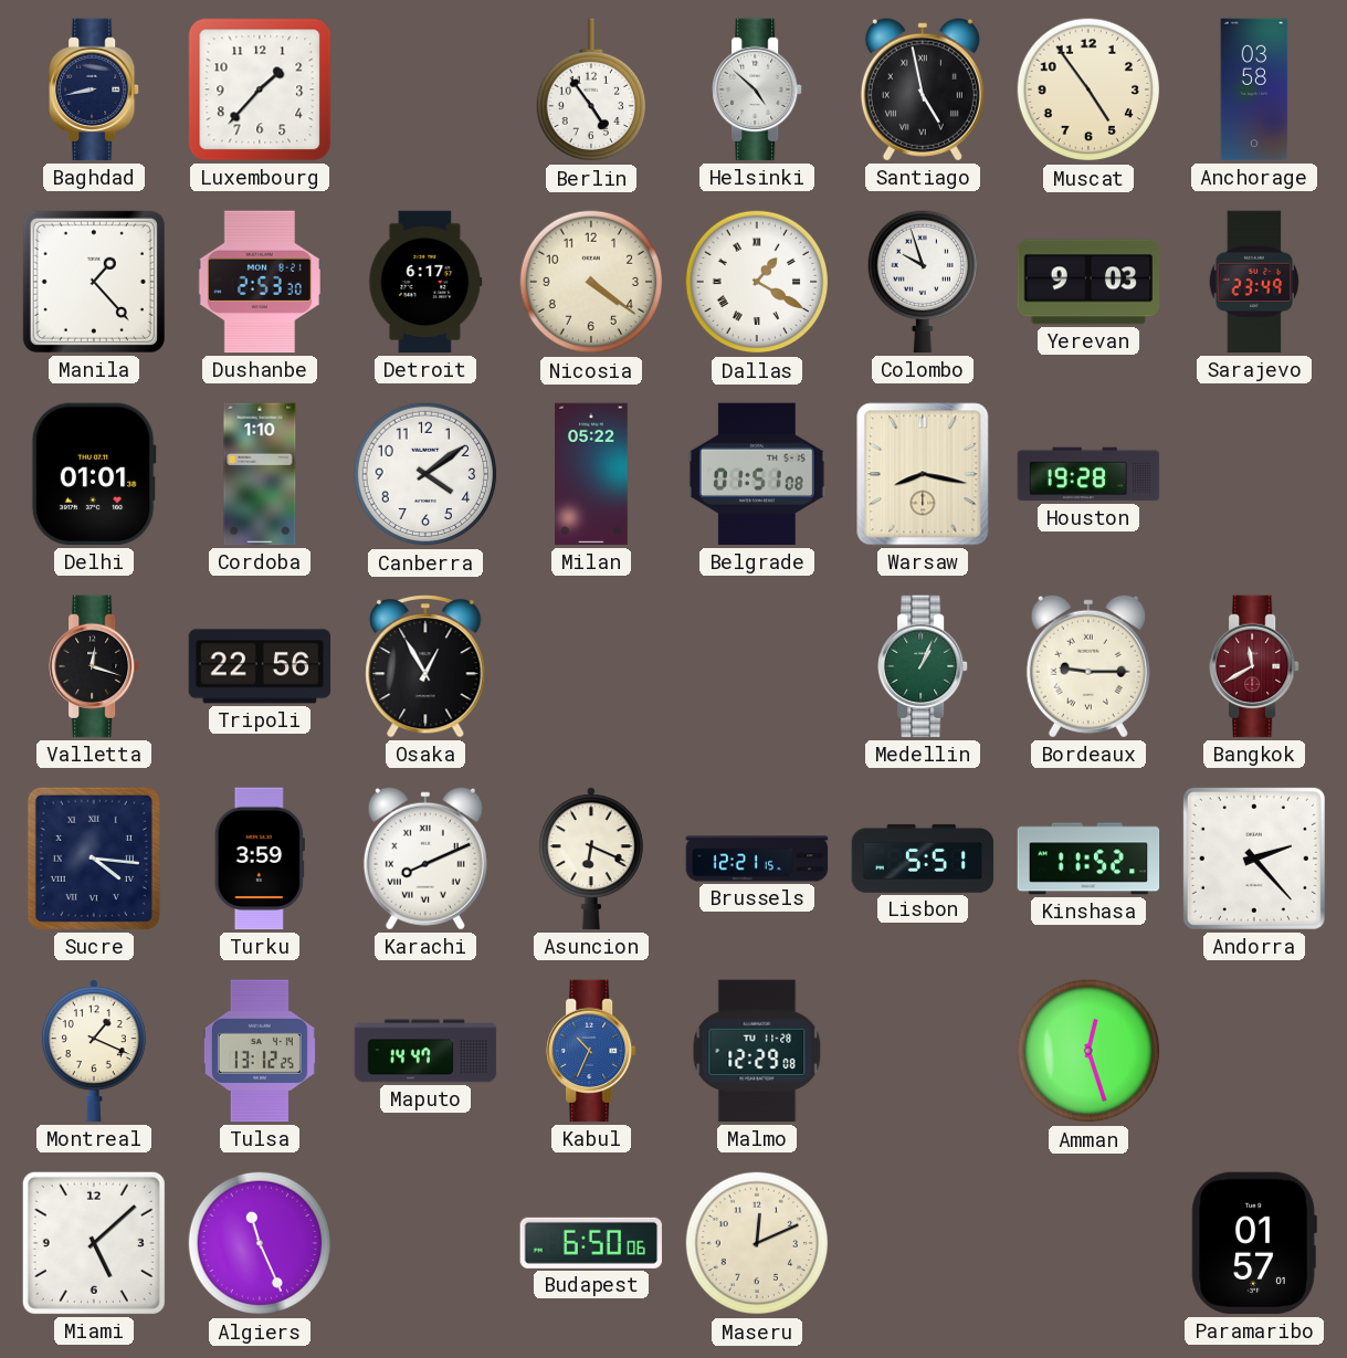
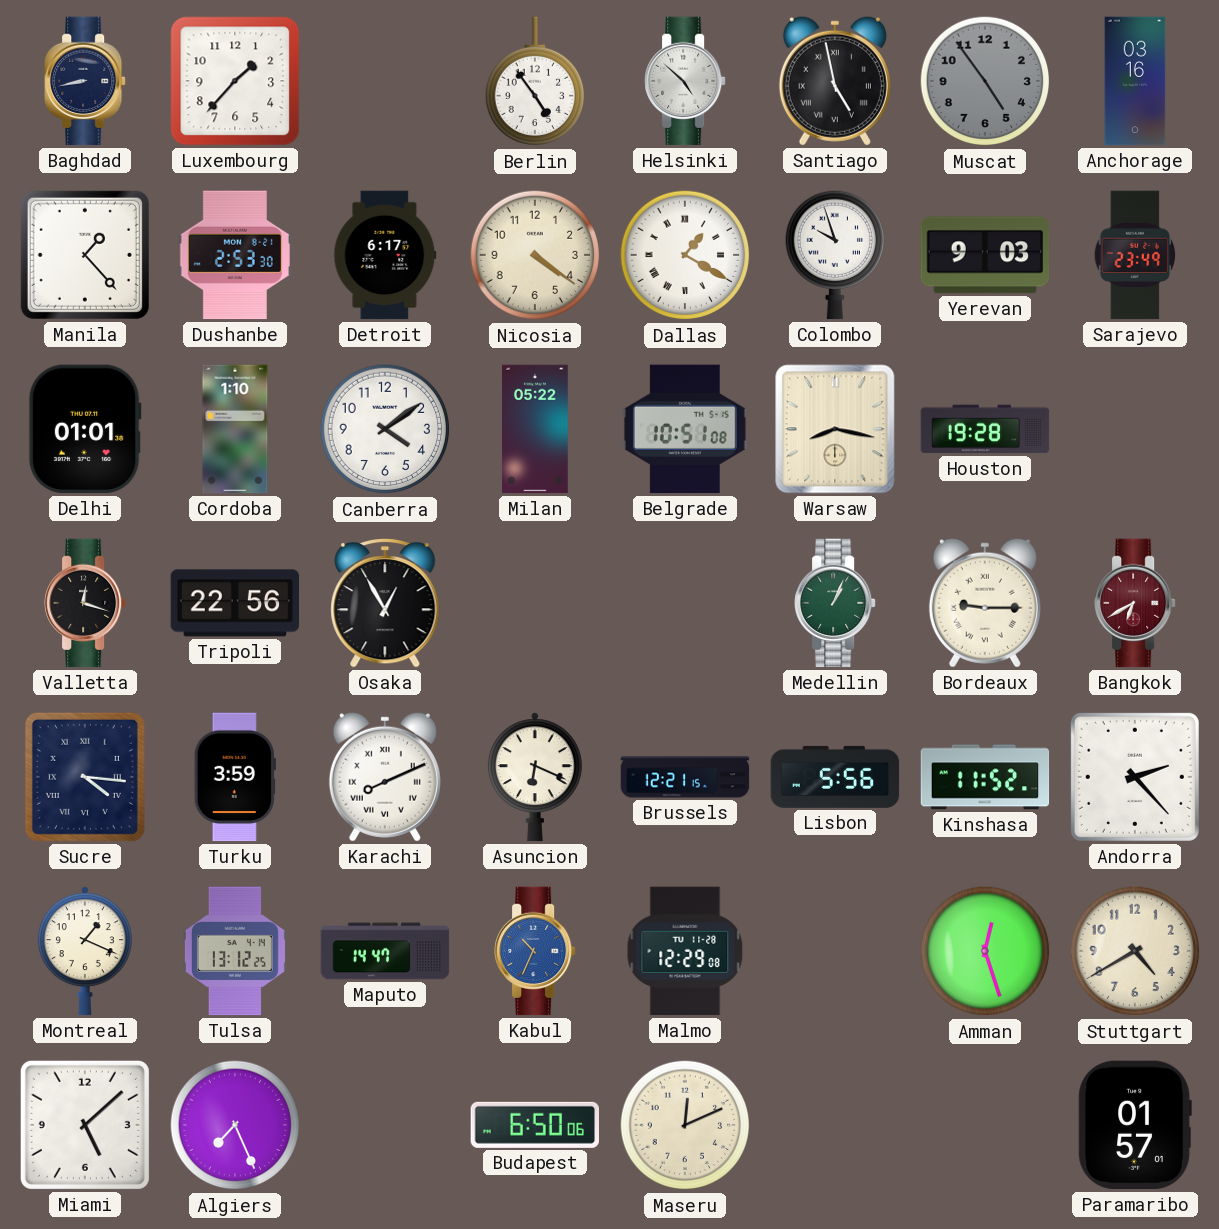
Muscat dial: cream -> grey
Anchorage: 03:58 -> 03:16
Belgrade: 01:51 -> 10:51
Bangkok: 11:40 -> 6:40
Lisbon: 5:51 -> 5:56
Stuttgart: none -> 4:40
Algiers: 11:26 -> 7:26
